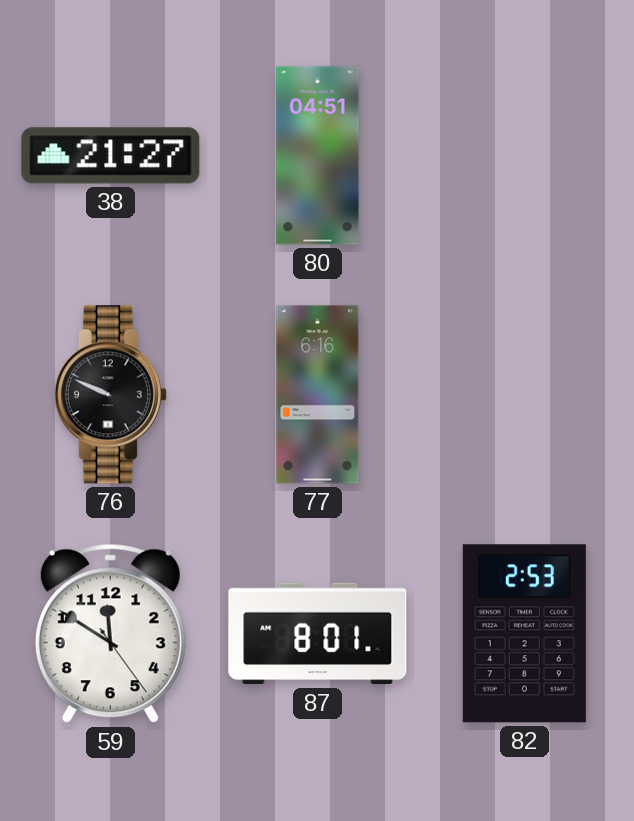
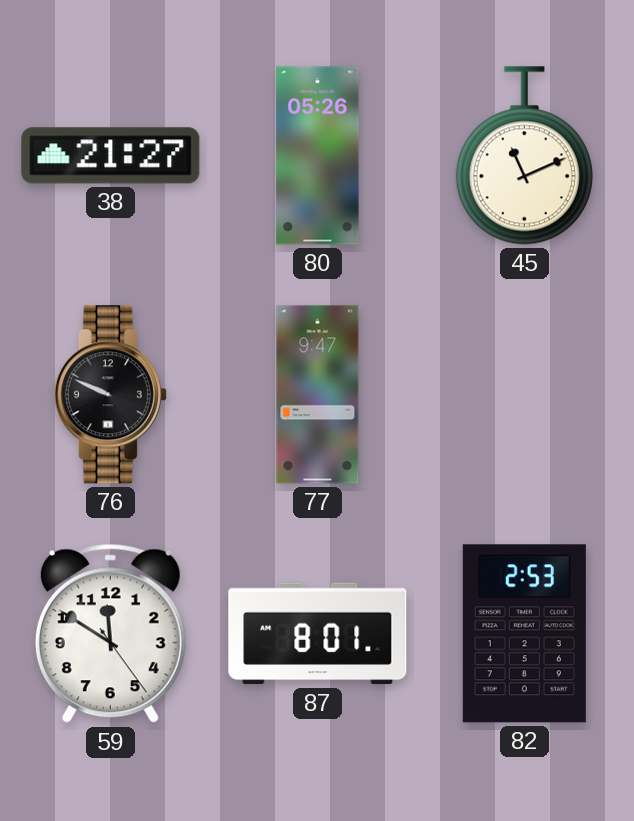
80: 04:51 -> 05:26
45: none -> 11:11
77: 6:16 -> 9:47
